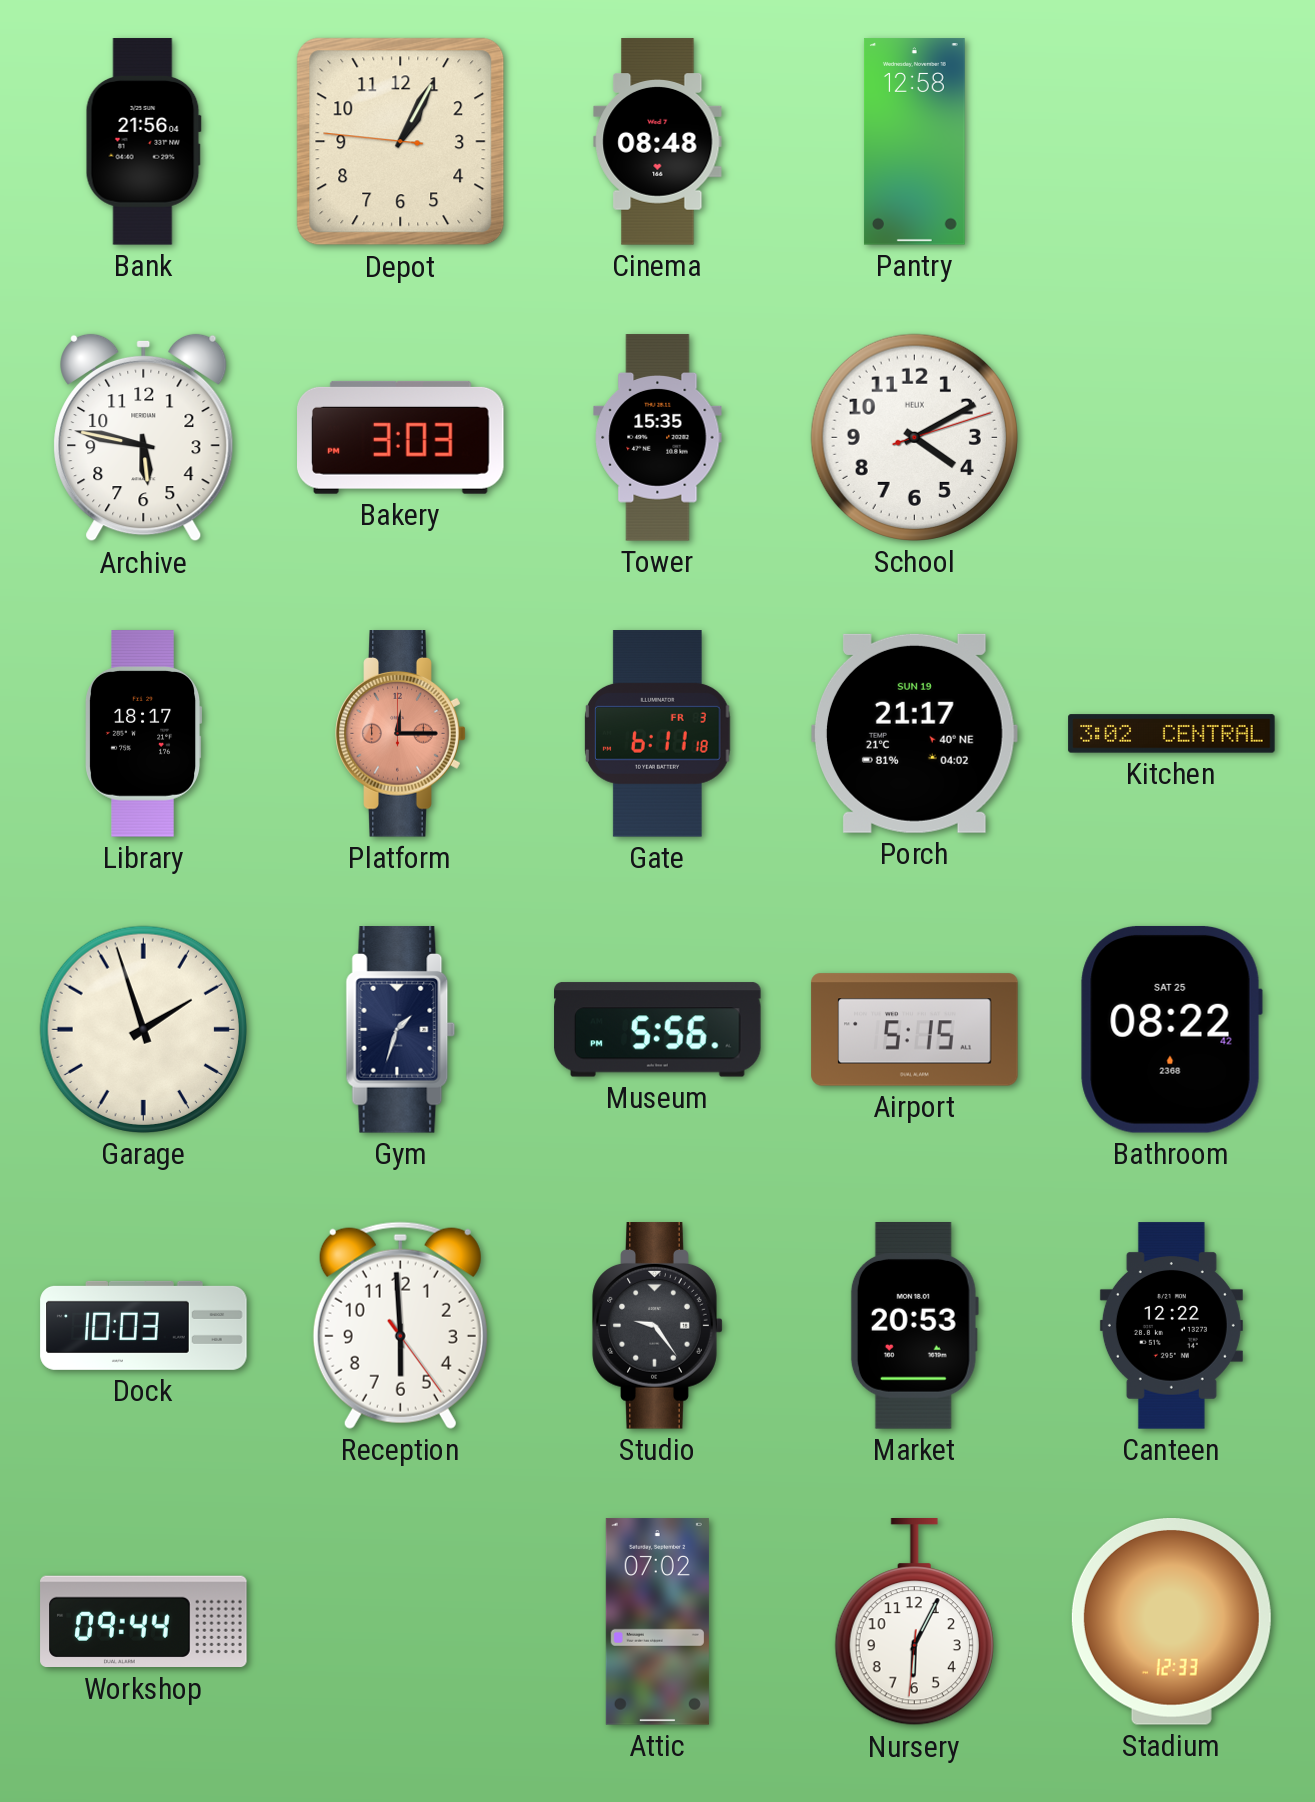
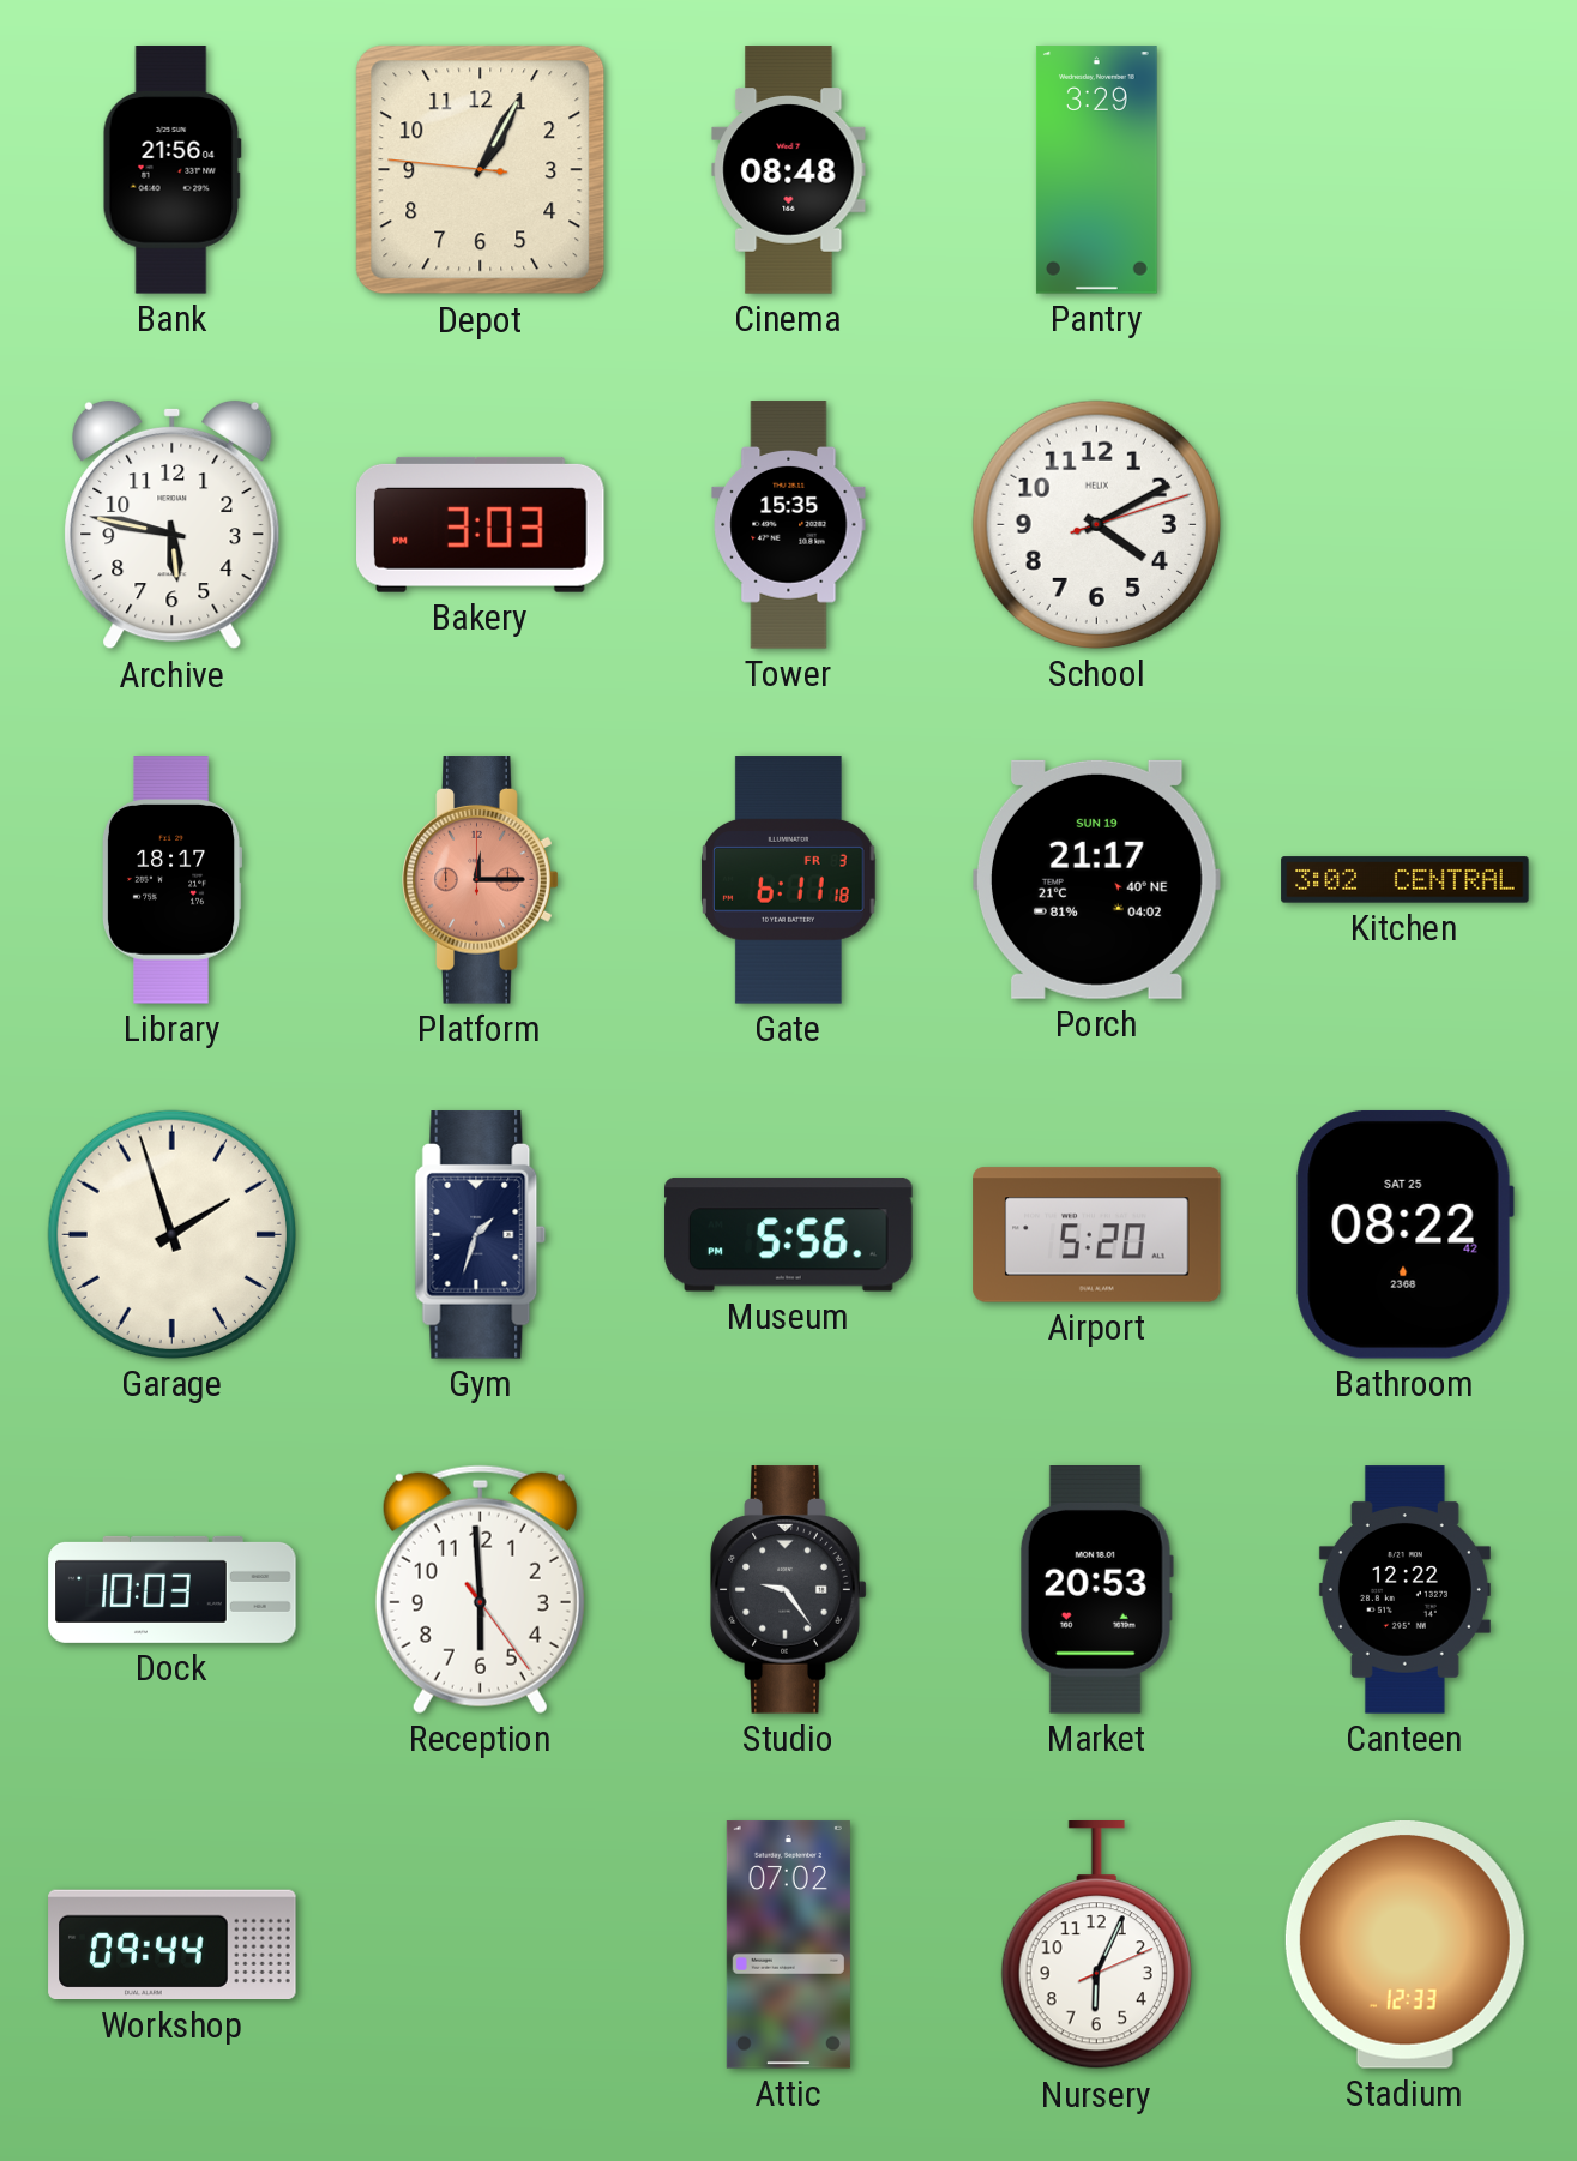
Pantry: 12:58 -> 3:29
Airport: 5:15 -> 5:20
Nursery: 6:04:31 -> 6:04:11
